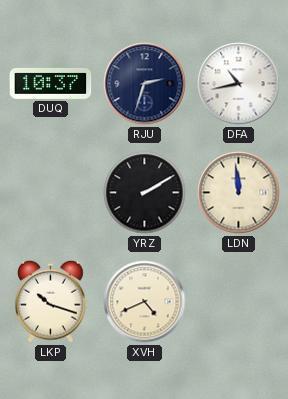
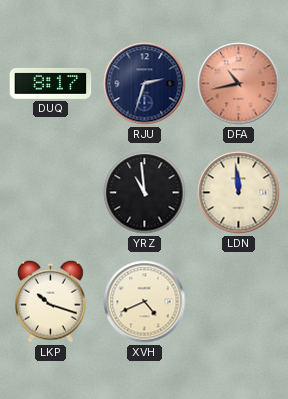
DUQ: 10:37 -> 8:17
DFA dial: white -> salmon
YRZ: 2:10 -> 10:59
